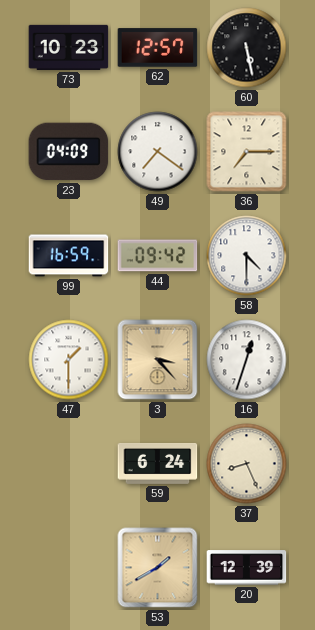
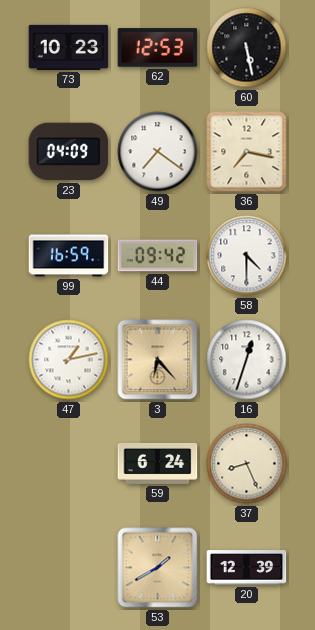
62: 12:57 -> 12:53
36: 7:15 -> 7:17
47: 1:30 -> 1:13
3: 3:23 -> 6:23
